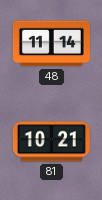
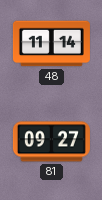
81: 10:21 -> 09:27
